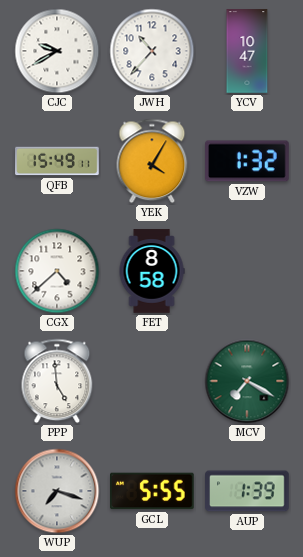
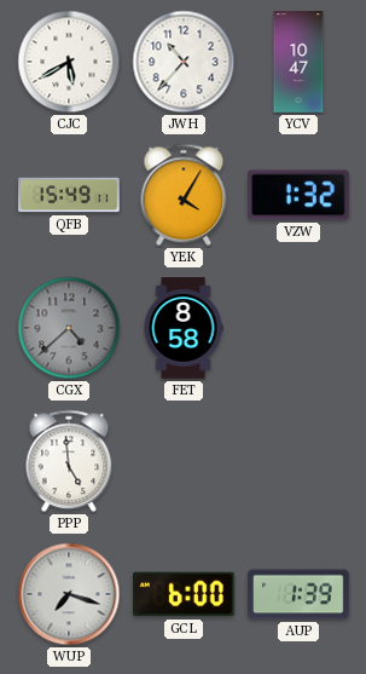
CJC: 9:40 -> 5:40
CGX dial: white -> grey
MCV: 7:20 -> none
GCL: 5:55 -> 6:00
